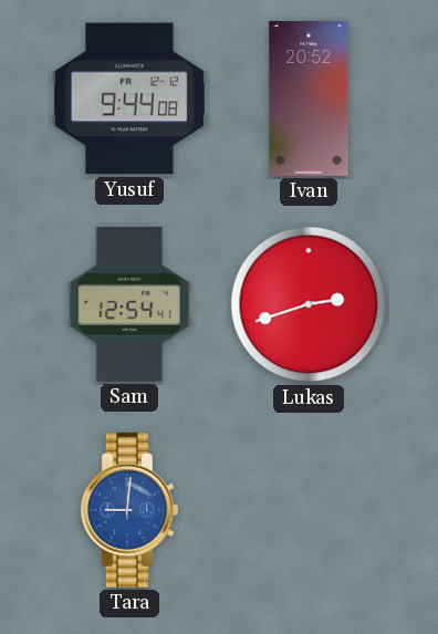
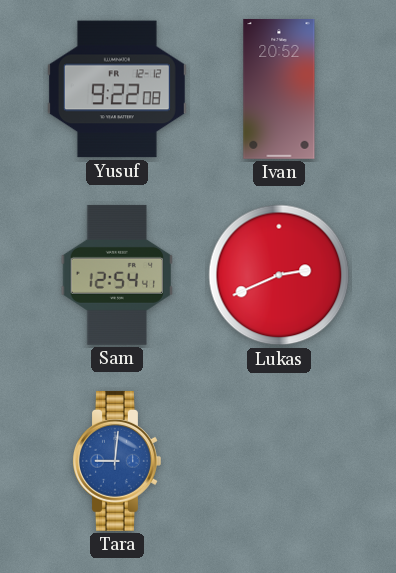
Yusuf: 9:44 -> 9:22
Lukas: 2:42 -> 2:41
